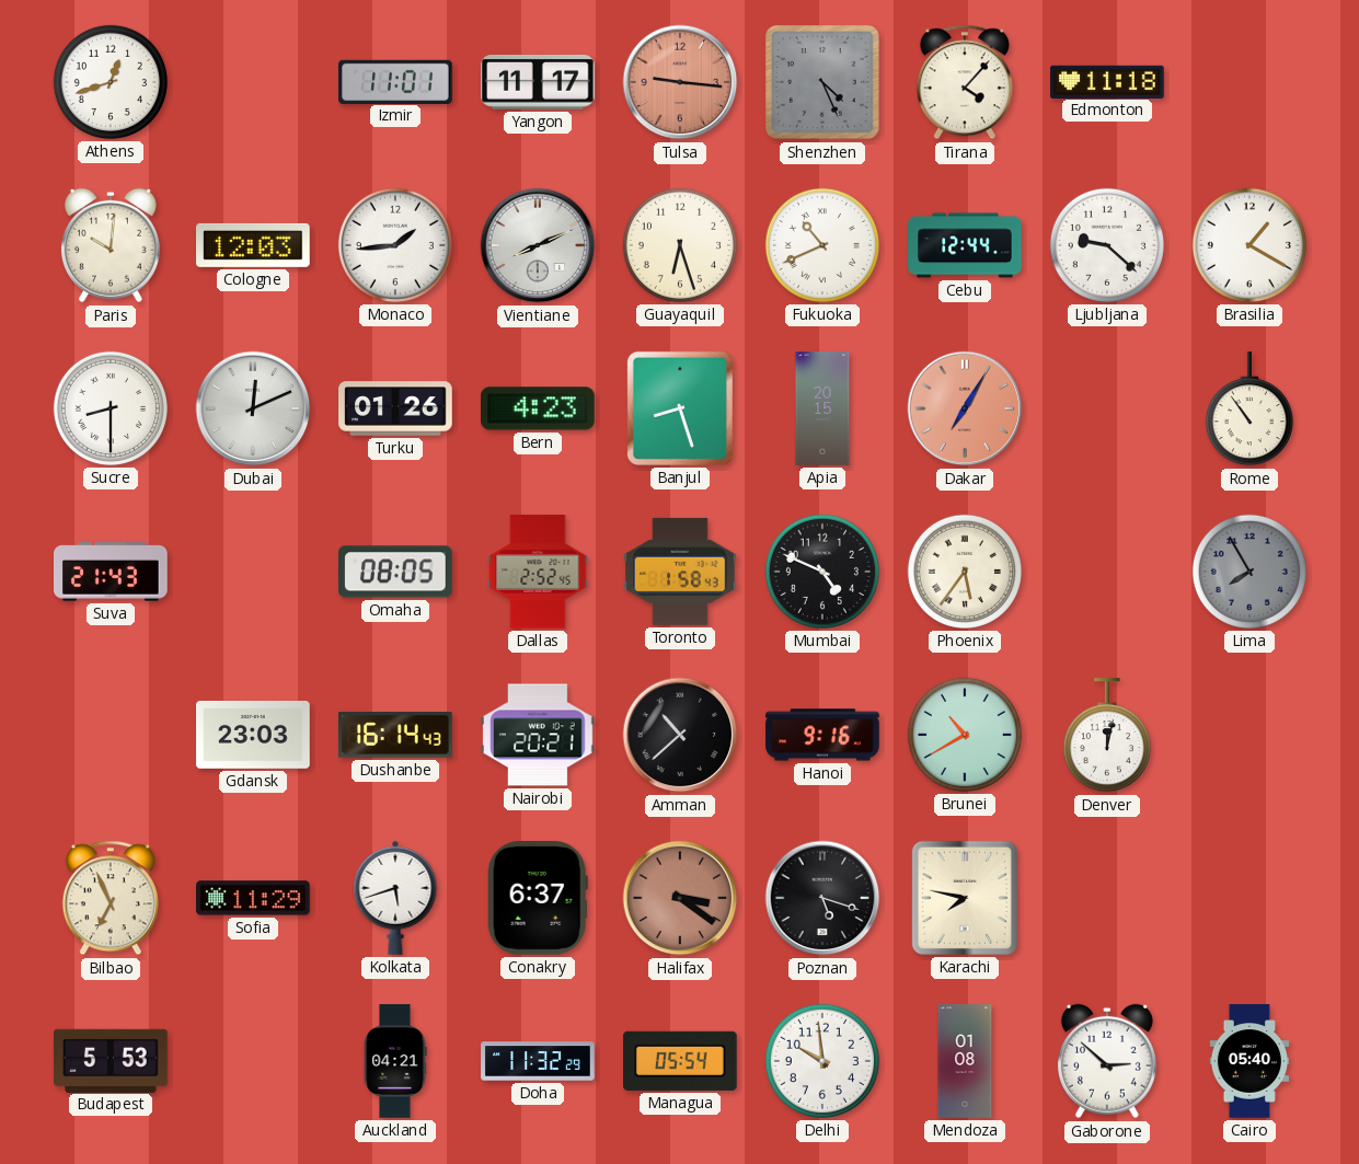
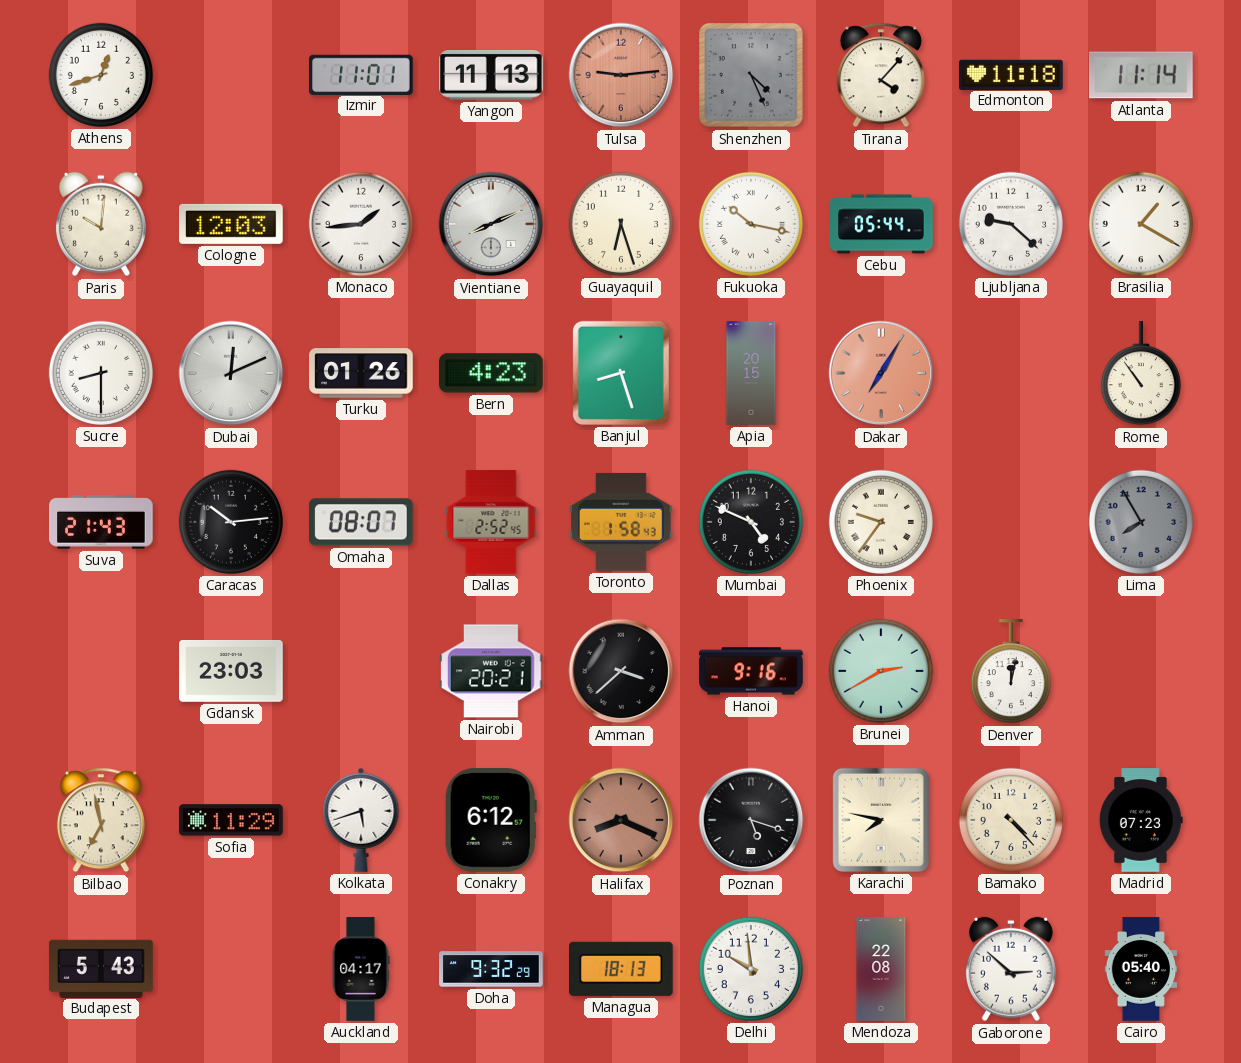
Yangon: 11:17 -> 11:13
Tulsa: 9:16 -> 9:14
Atlanta: none -> 11:14
Fukuoka: 10:41 -> 10:17
Cebu: 12:44 -> 05:44
Caracas: none -> 10:14
Omaha: 08:05 -> 08:07
Phoenix: 5:36 -> 9:36
Dushanbe: 16:14 -> none
Amman: 10:38 -> 3:38
Brunei: 10:40 -> 2:40
Bilbao: 6:56 -> 6:58
Conakry: 6:37 -> 6:12
Halifax: 3:21 -> 8:19
Bamako: none -> 4:23
Madrid: none -> 07:23
Budapest: 5:53 -> 5:43
Auckland: 04:21 -> 04:17
Doha: 11:32 -> 9:32
Managua: 05:54 -> 18:13
Mendoza: 01:08 -> 22:08
